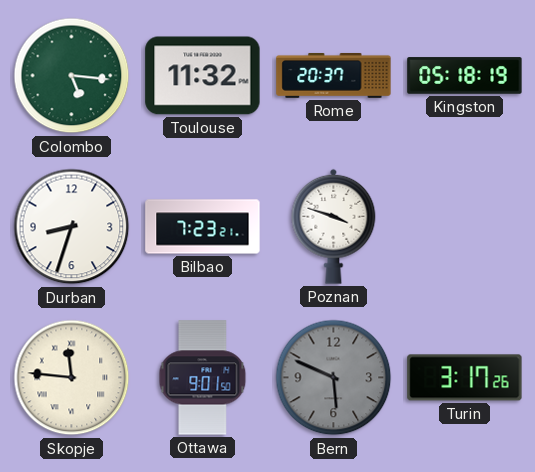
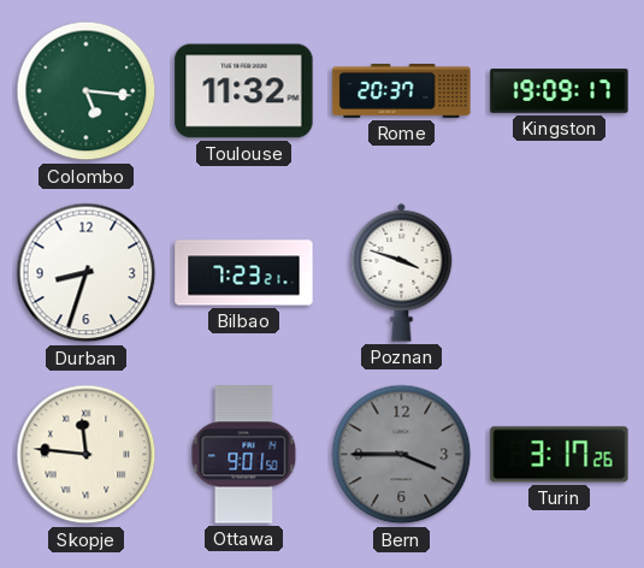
Kingston: 05:18 -> 19:09
Bern: 5:49 -> 3:45
